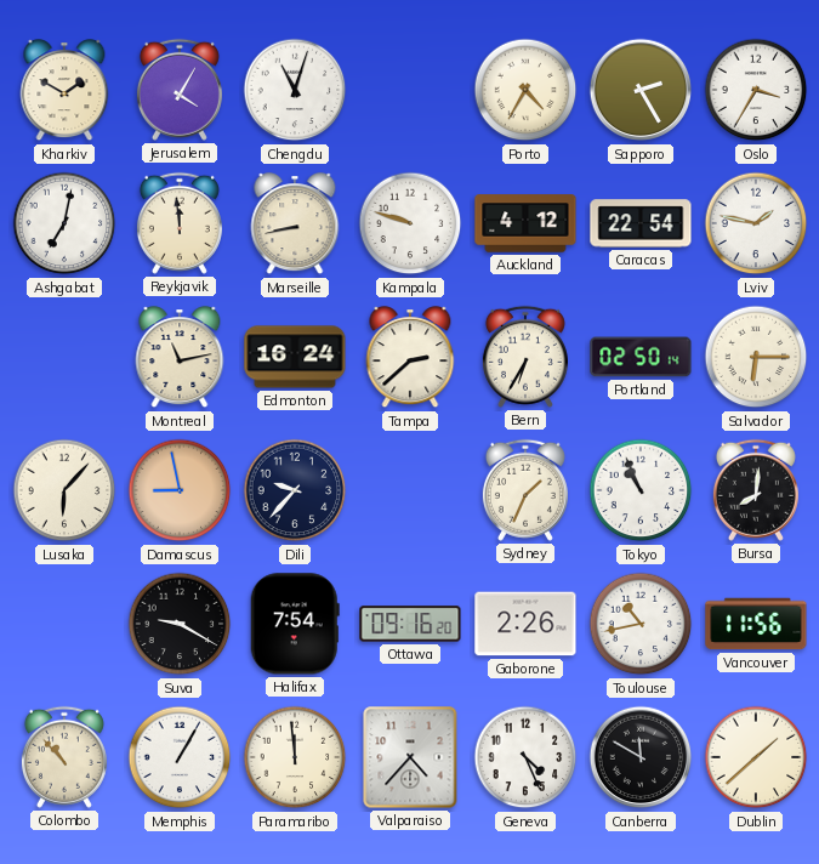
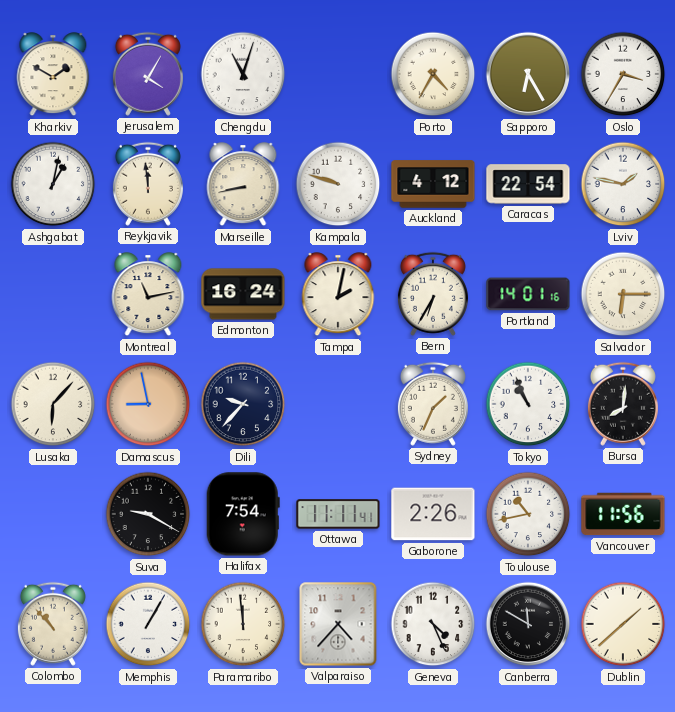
Sapporo: 2:25 -> 6:25
Ashgabat: 7:02 -> 1:02
Tampa: 2:38 -> 2:02
Portland: 02:50 -> 14:01
Ottawa: 09:16 -> 11:11
